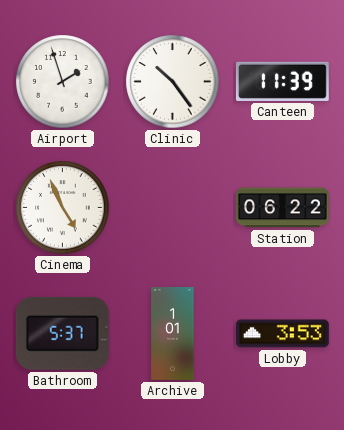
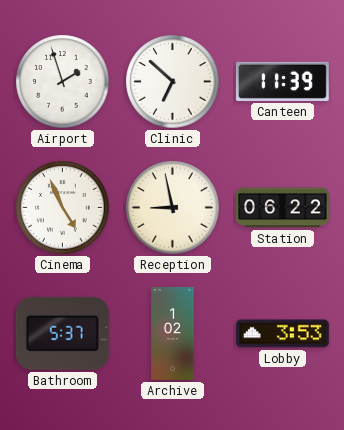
Clinic: 10:24 -> 6:52
Reception: none -> 8:58
Archive: 1:01 -> 1:02
